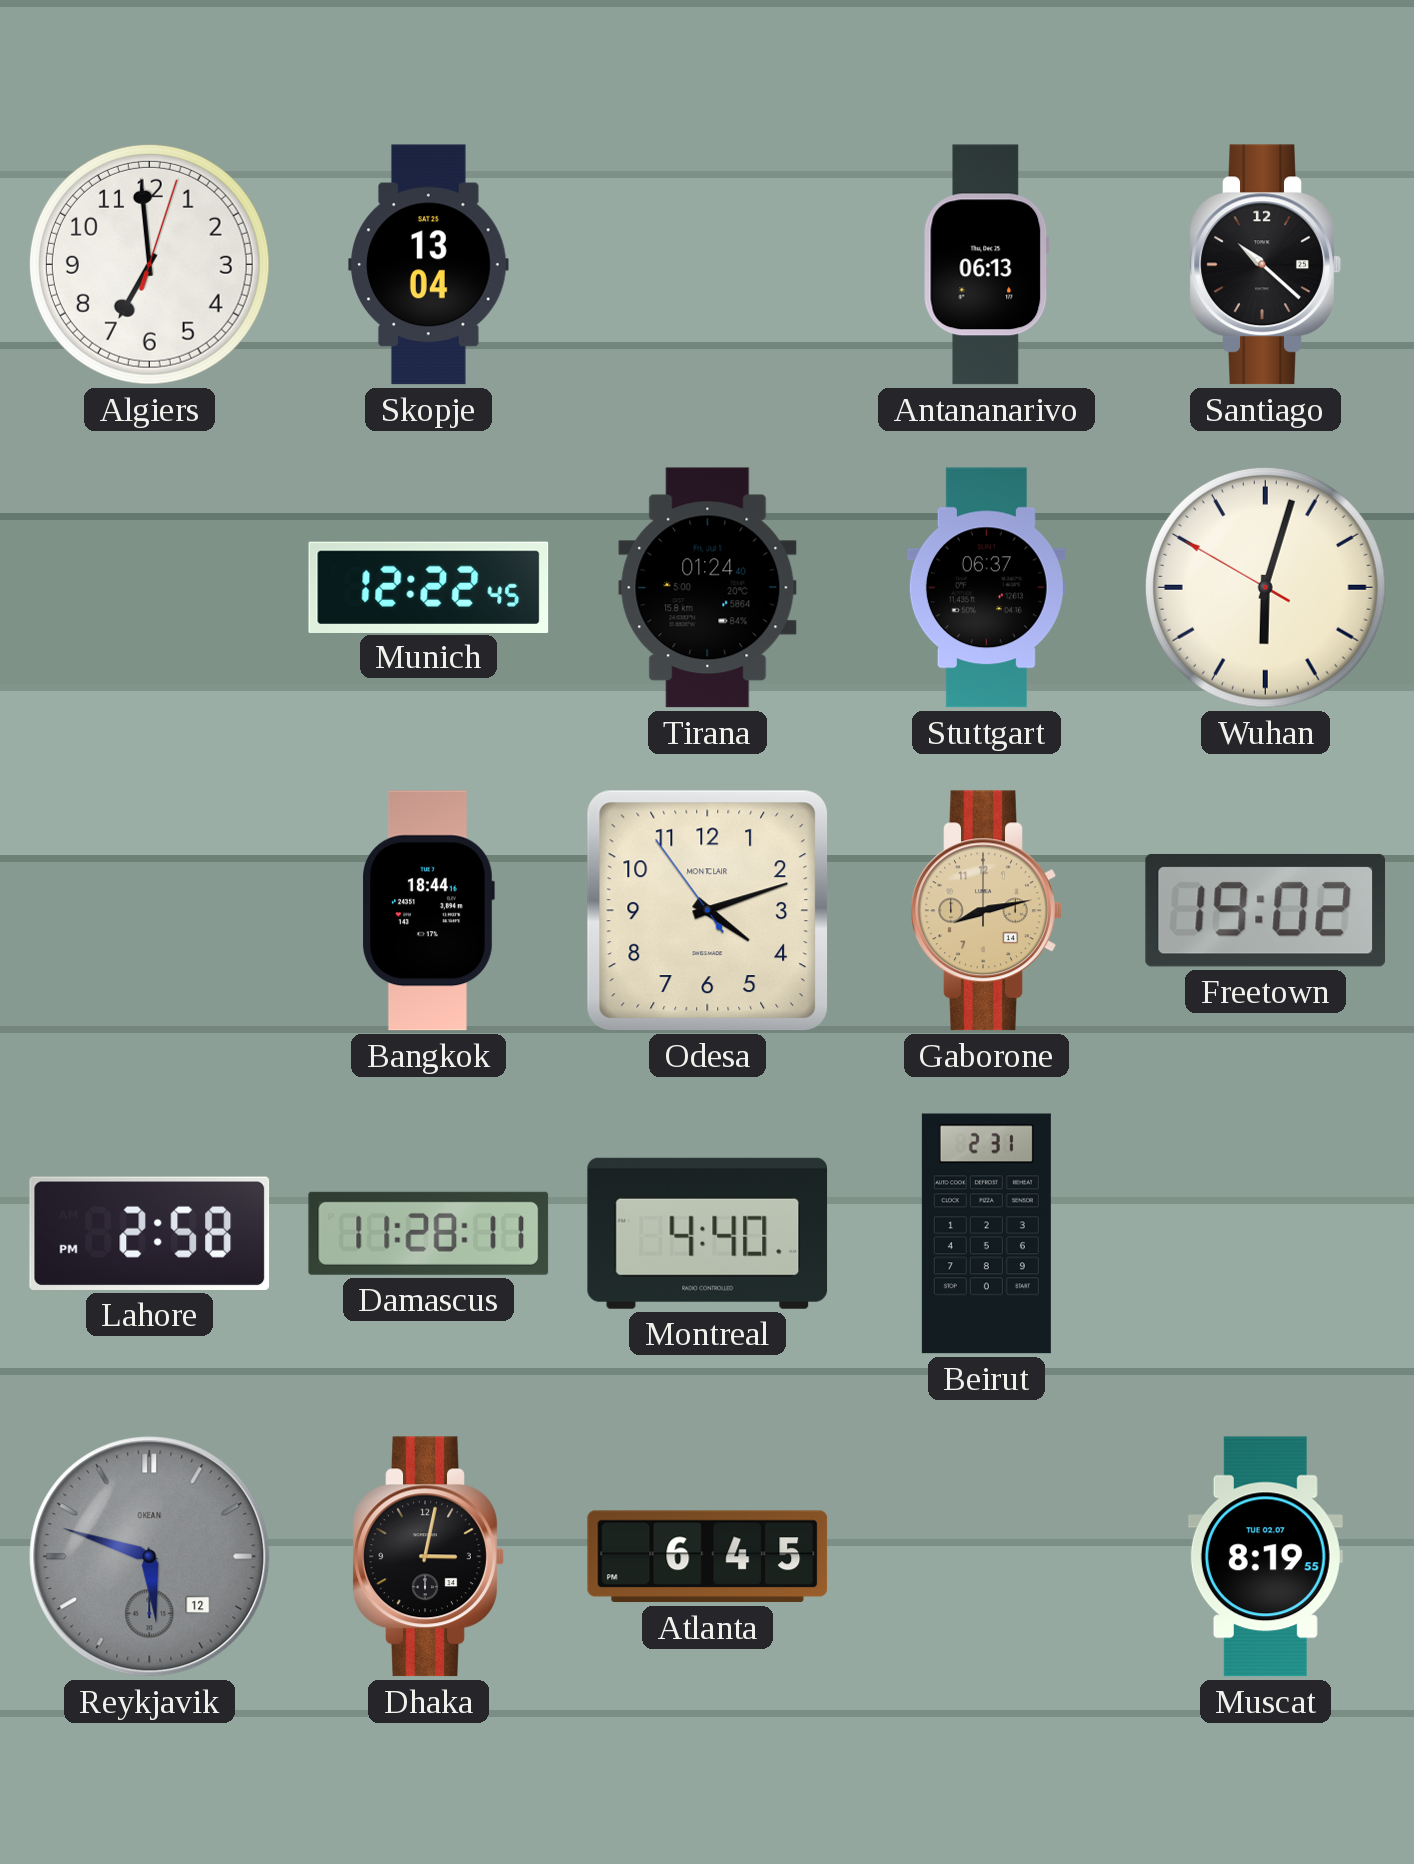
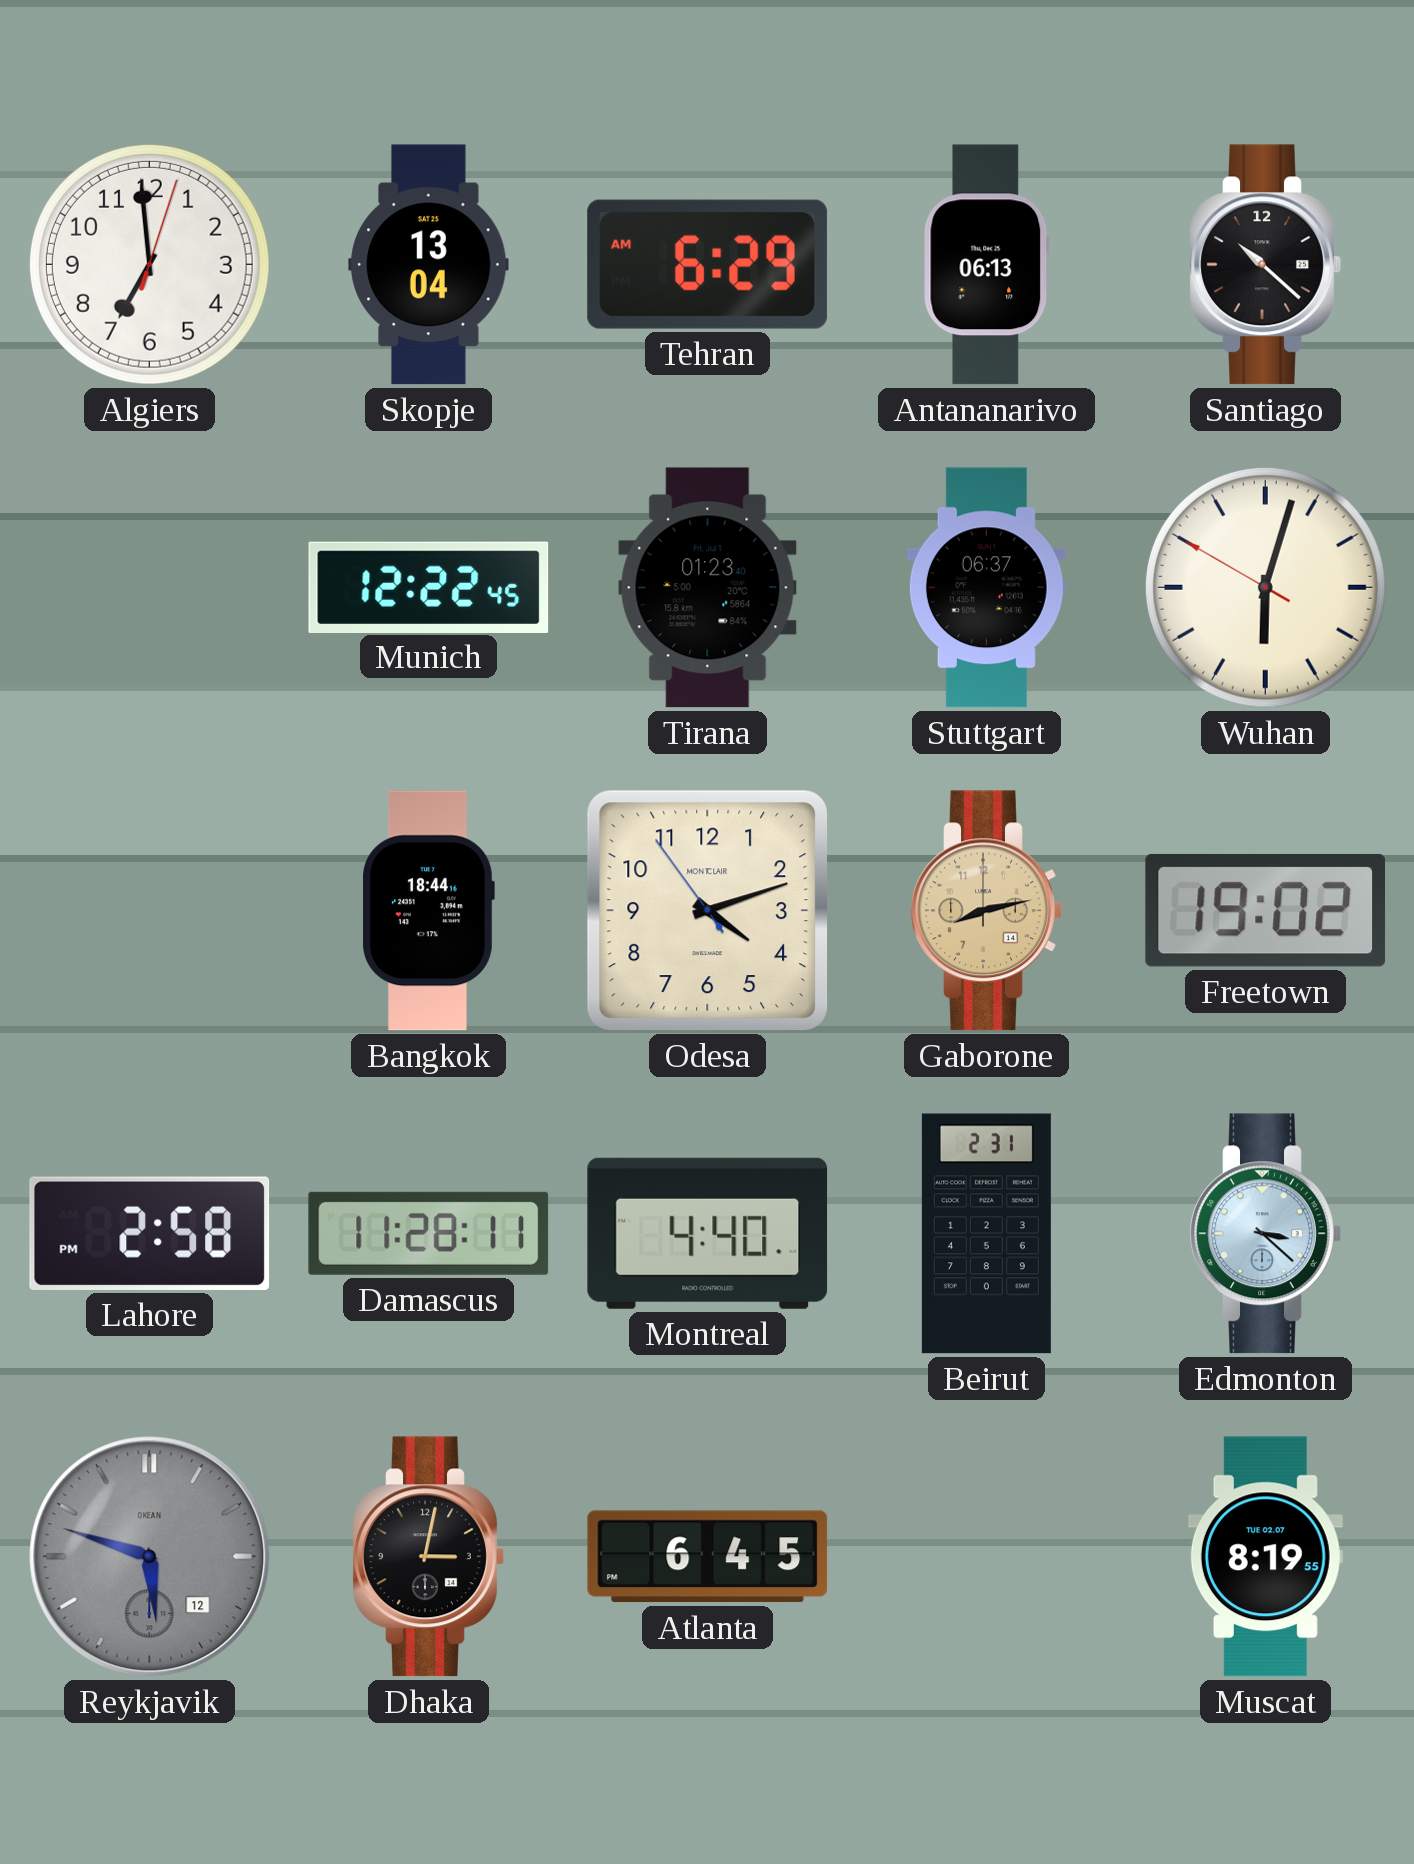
Tehran: none -> 6:29
Tirana: 01:24 -> 01:23
Edmonton: none -> 3:22
